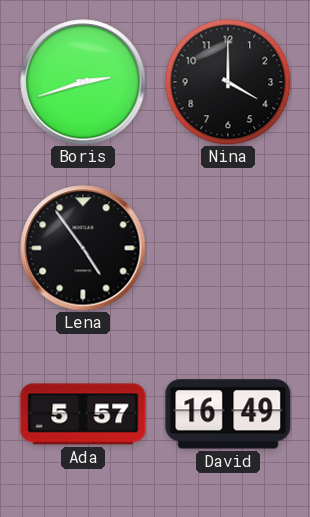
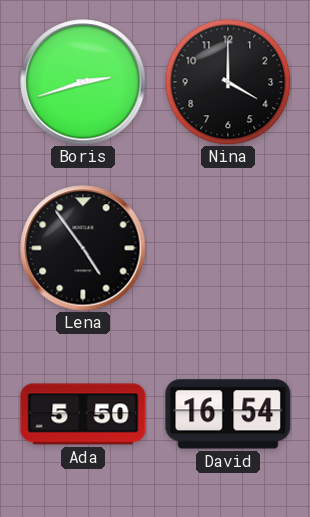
Ada: 5:57 -> 5:50
David: 16:49 -> 16:54
